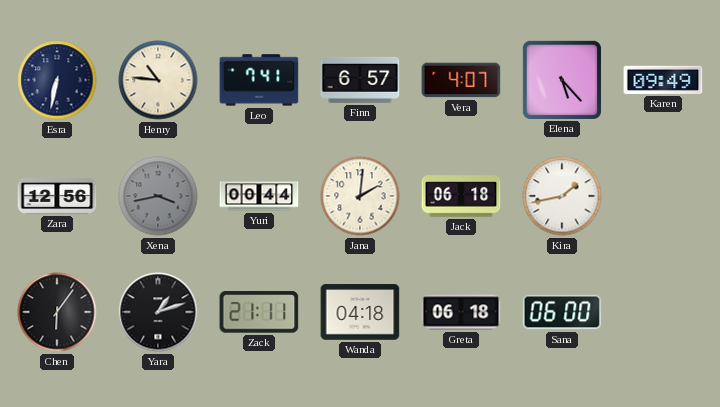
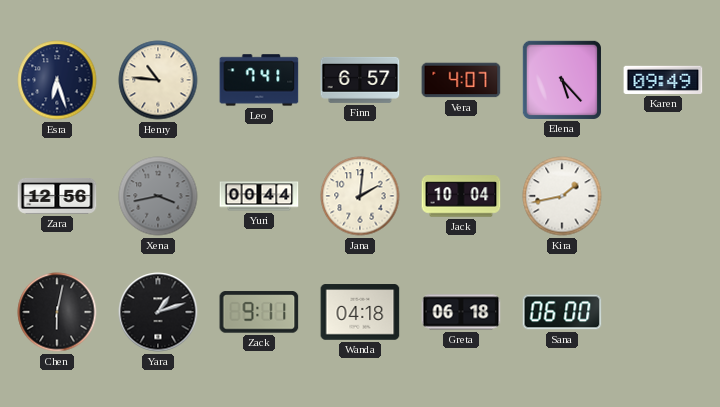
Esra: 6:32 -> 6:27
Jack: 06:18 -> 10:04
Chen: 6:06 -> 6:02
Zack: 21:11 -> 9:11
